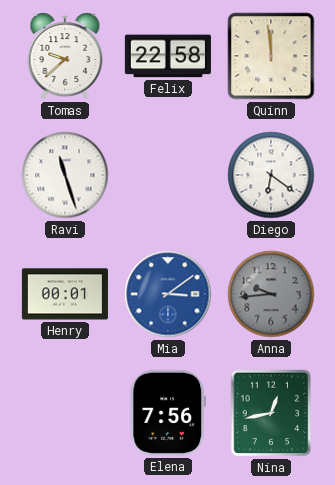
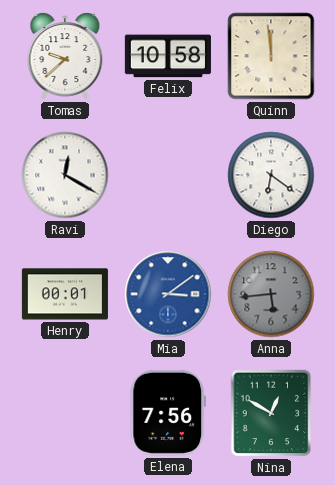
Felix: 22:58 -> 10:58
Ravi: 11:27 -> 12:20
Anna: 9:44 -> 5:44
Nina: 12:43 -> 12:50
